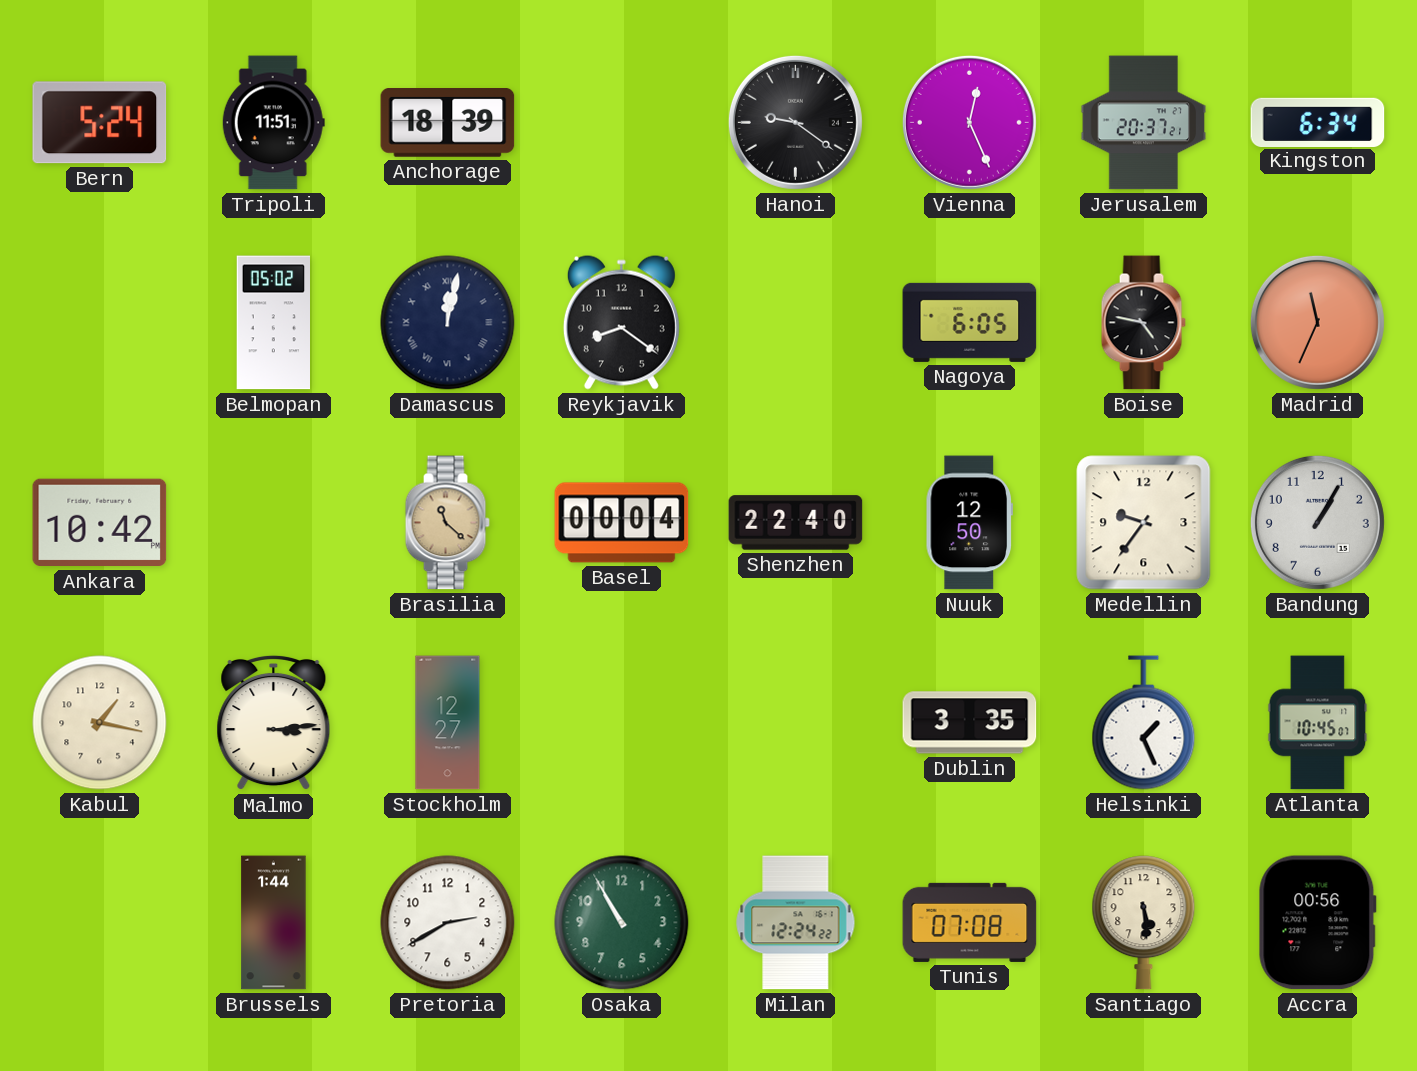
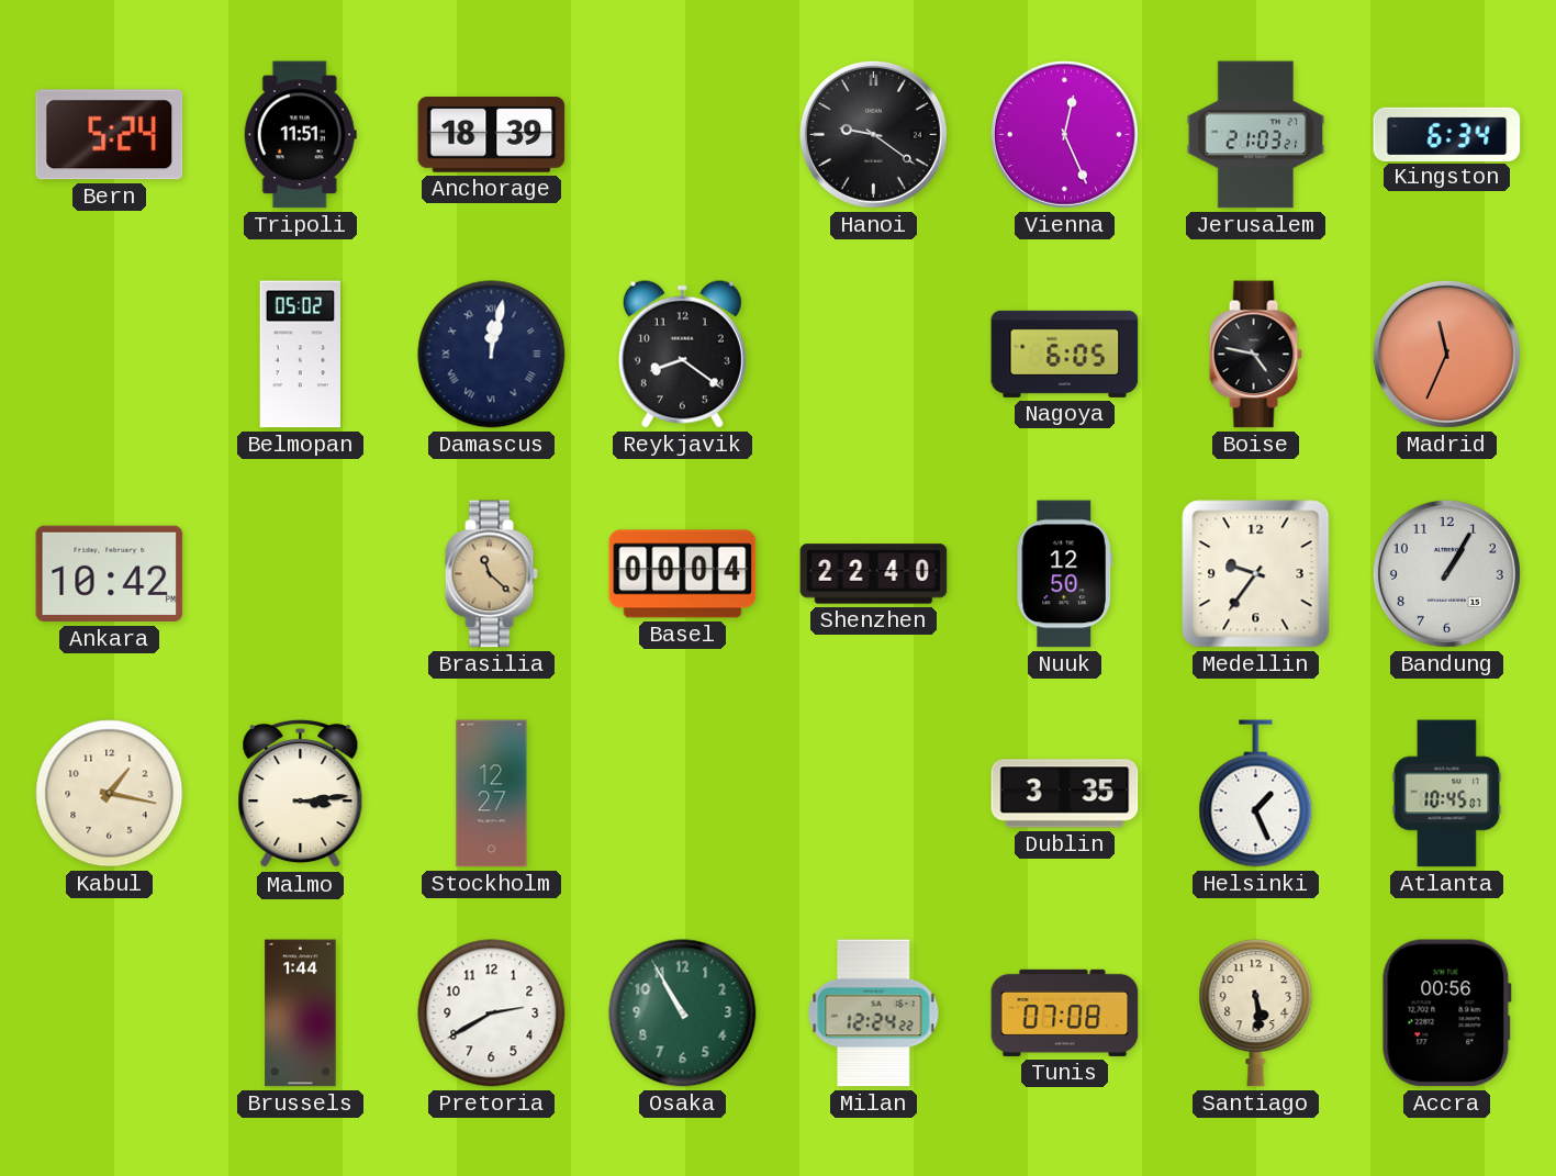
Jerusalem: 20:37 -> 21:03
